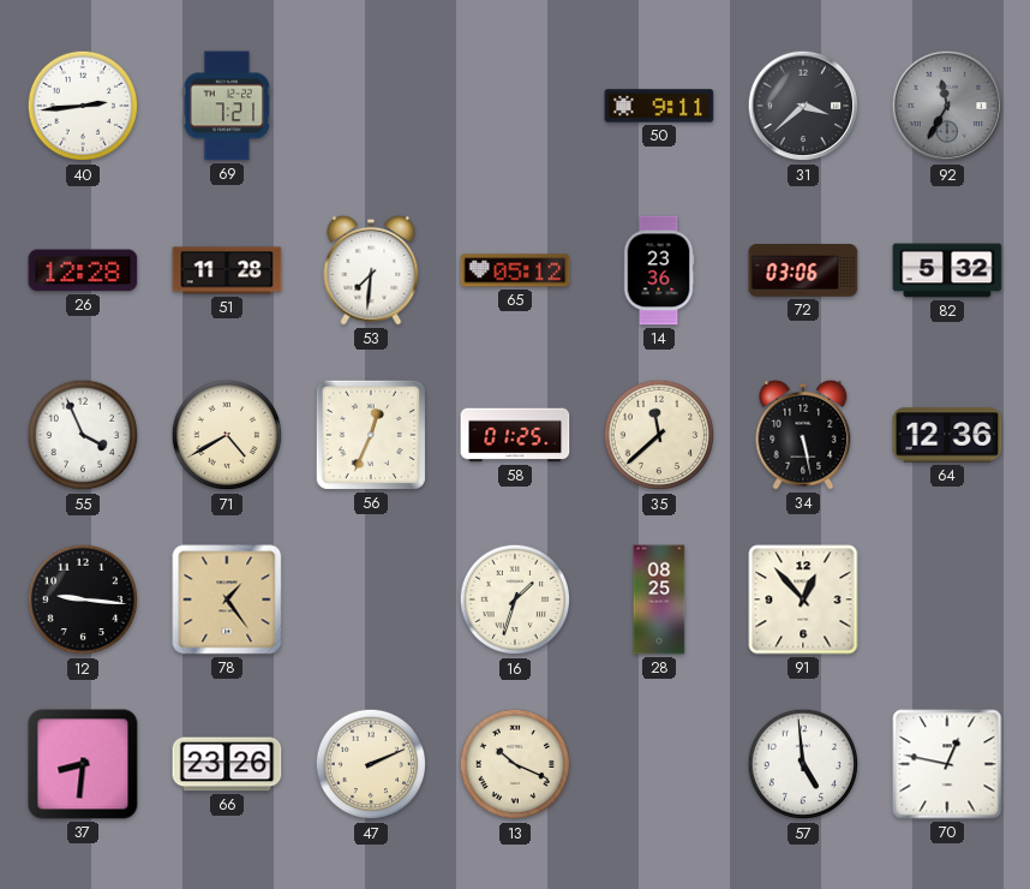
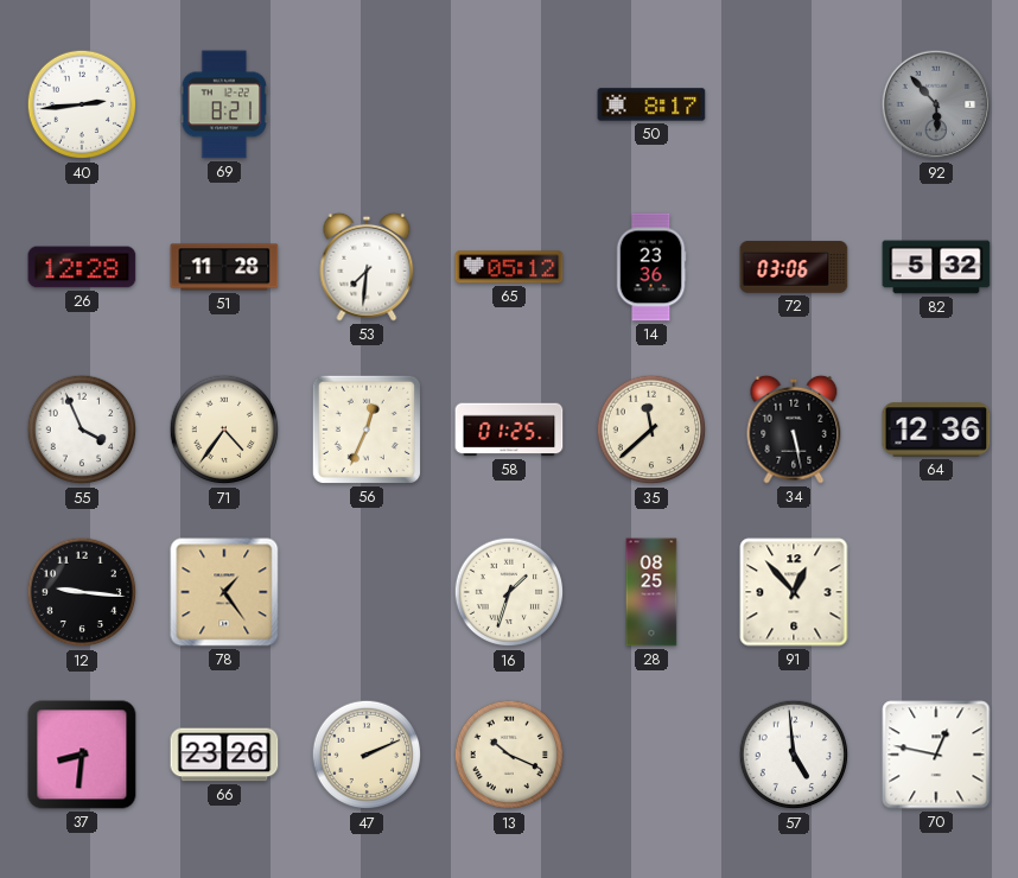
69: 7:21 -> 8:21
50: 9:11 -> 8:17
31: 3:38 -> none
92: 11:35 -> 5:53
71: 4:40 -> 4:36
